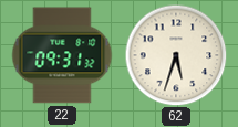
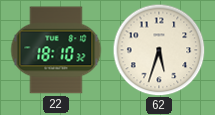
22: 09:31 -> 18:10
